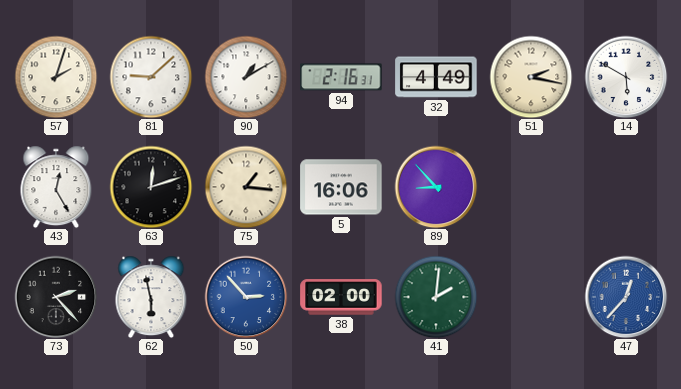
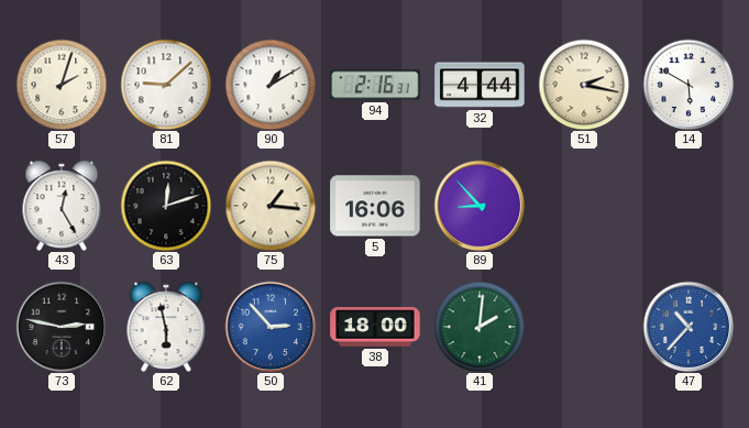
32: 4:49 -> 4:44
73: 2:23 -> 2:47
38: 02:00 -> 18:00
47: 12:37 -> 10:37
